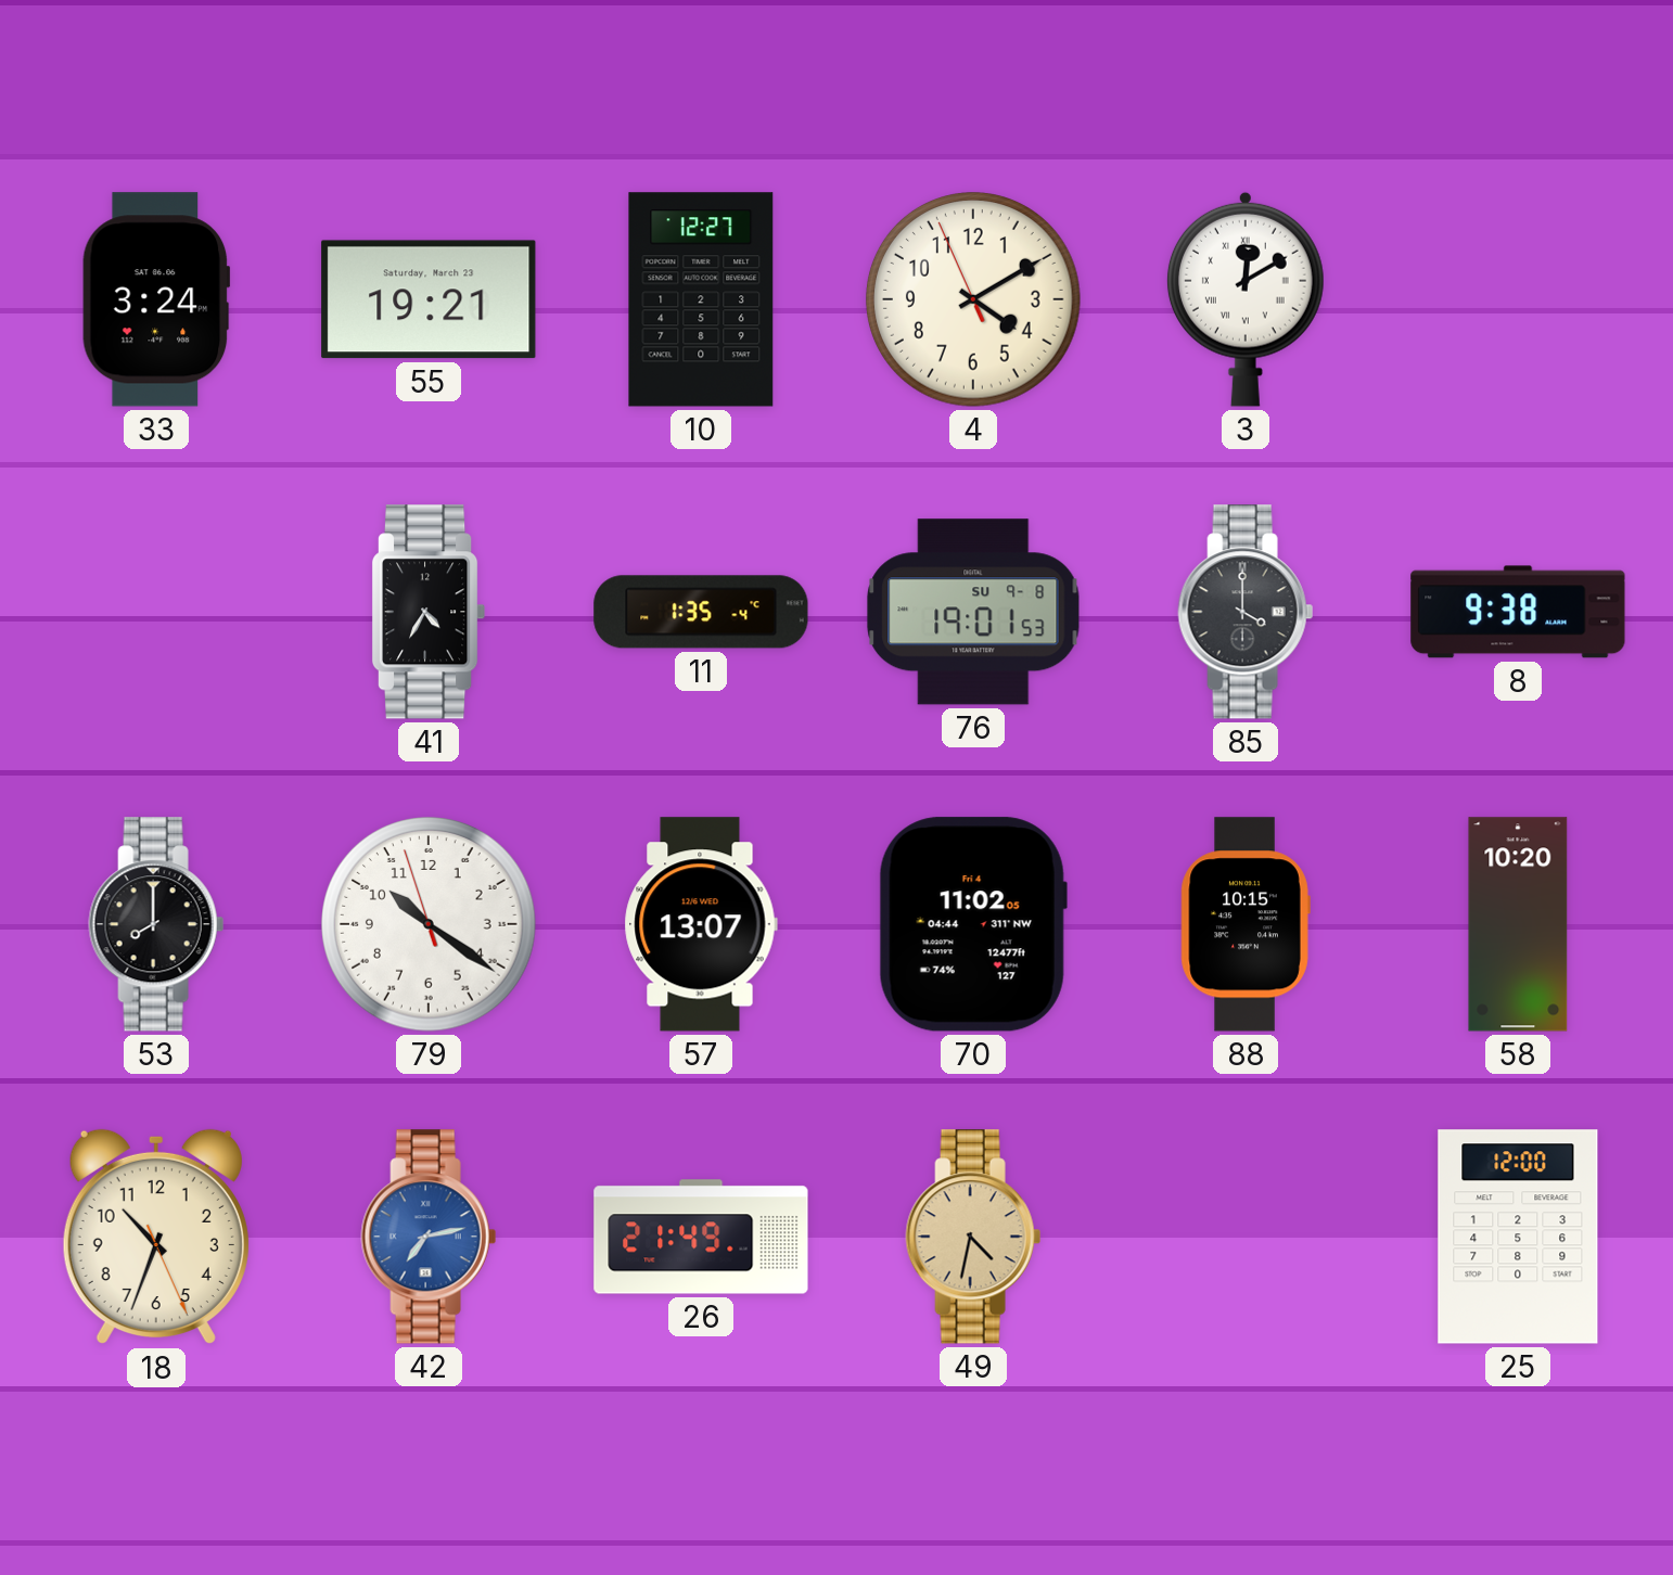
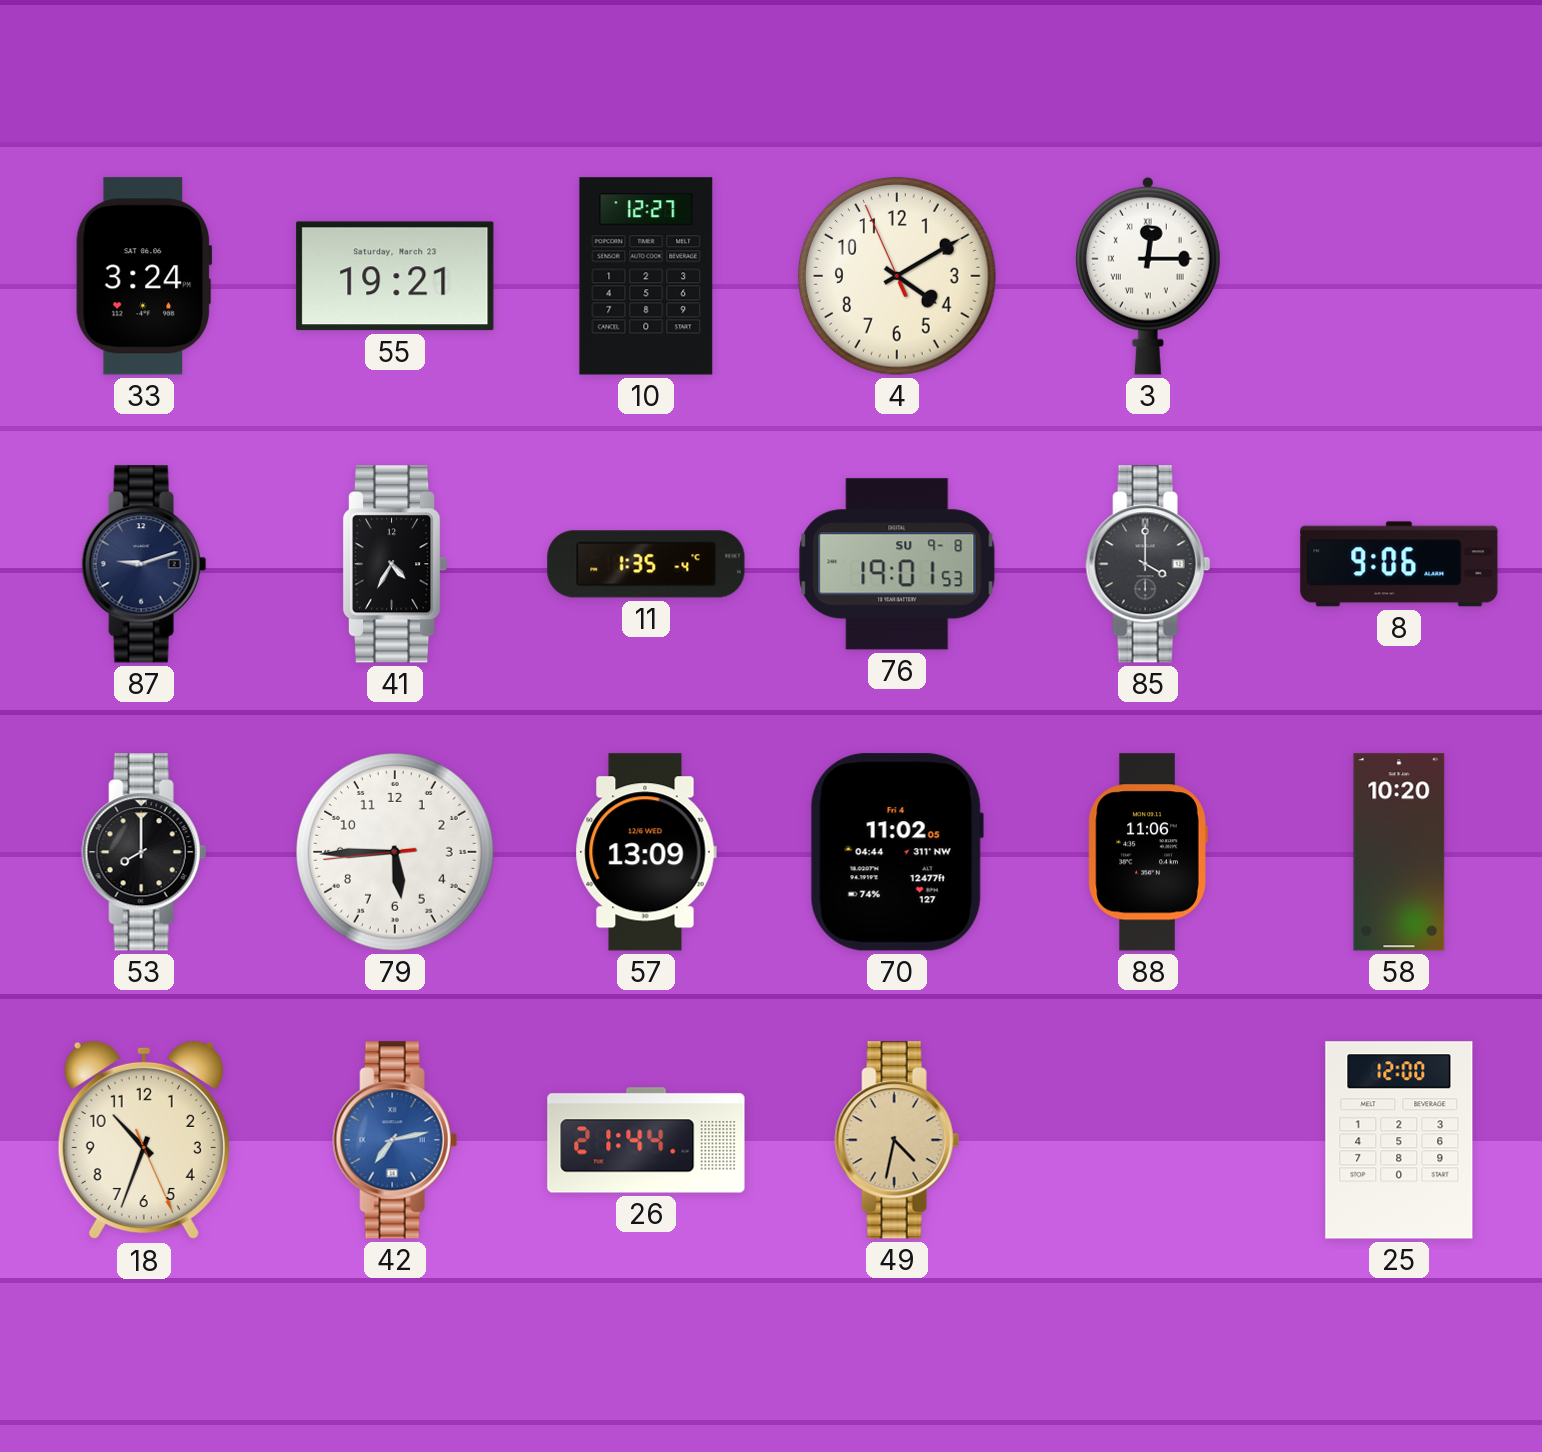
3: 12:10 -> 12:15
87: none -> 9:12
8: 9:38 -> 9:06
79: 10:20 -> 5:44
57: 13:07 -> 13:09
88: 10:15 -> 11:06
26: 21:49 -> 21:44
